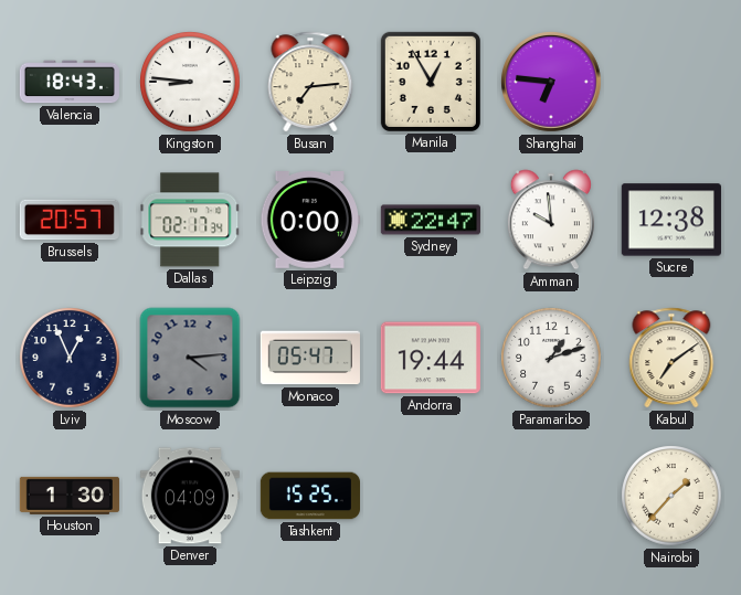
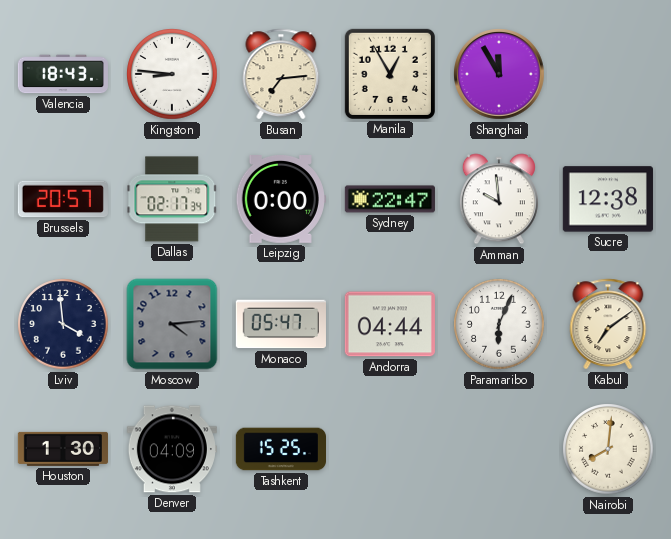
Shanghai: 6:46 -> 11:55
Lviv: 12:56 -> 3:59
Andorra: 19:44 -> 04:44
Paramaribo: 1:12 -> 6:04
Nairobi: 1:37 -> 8:01
